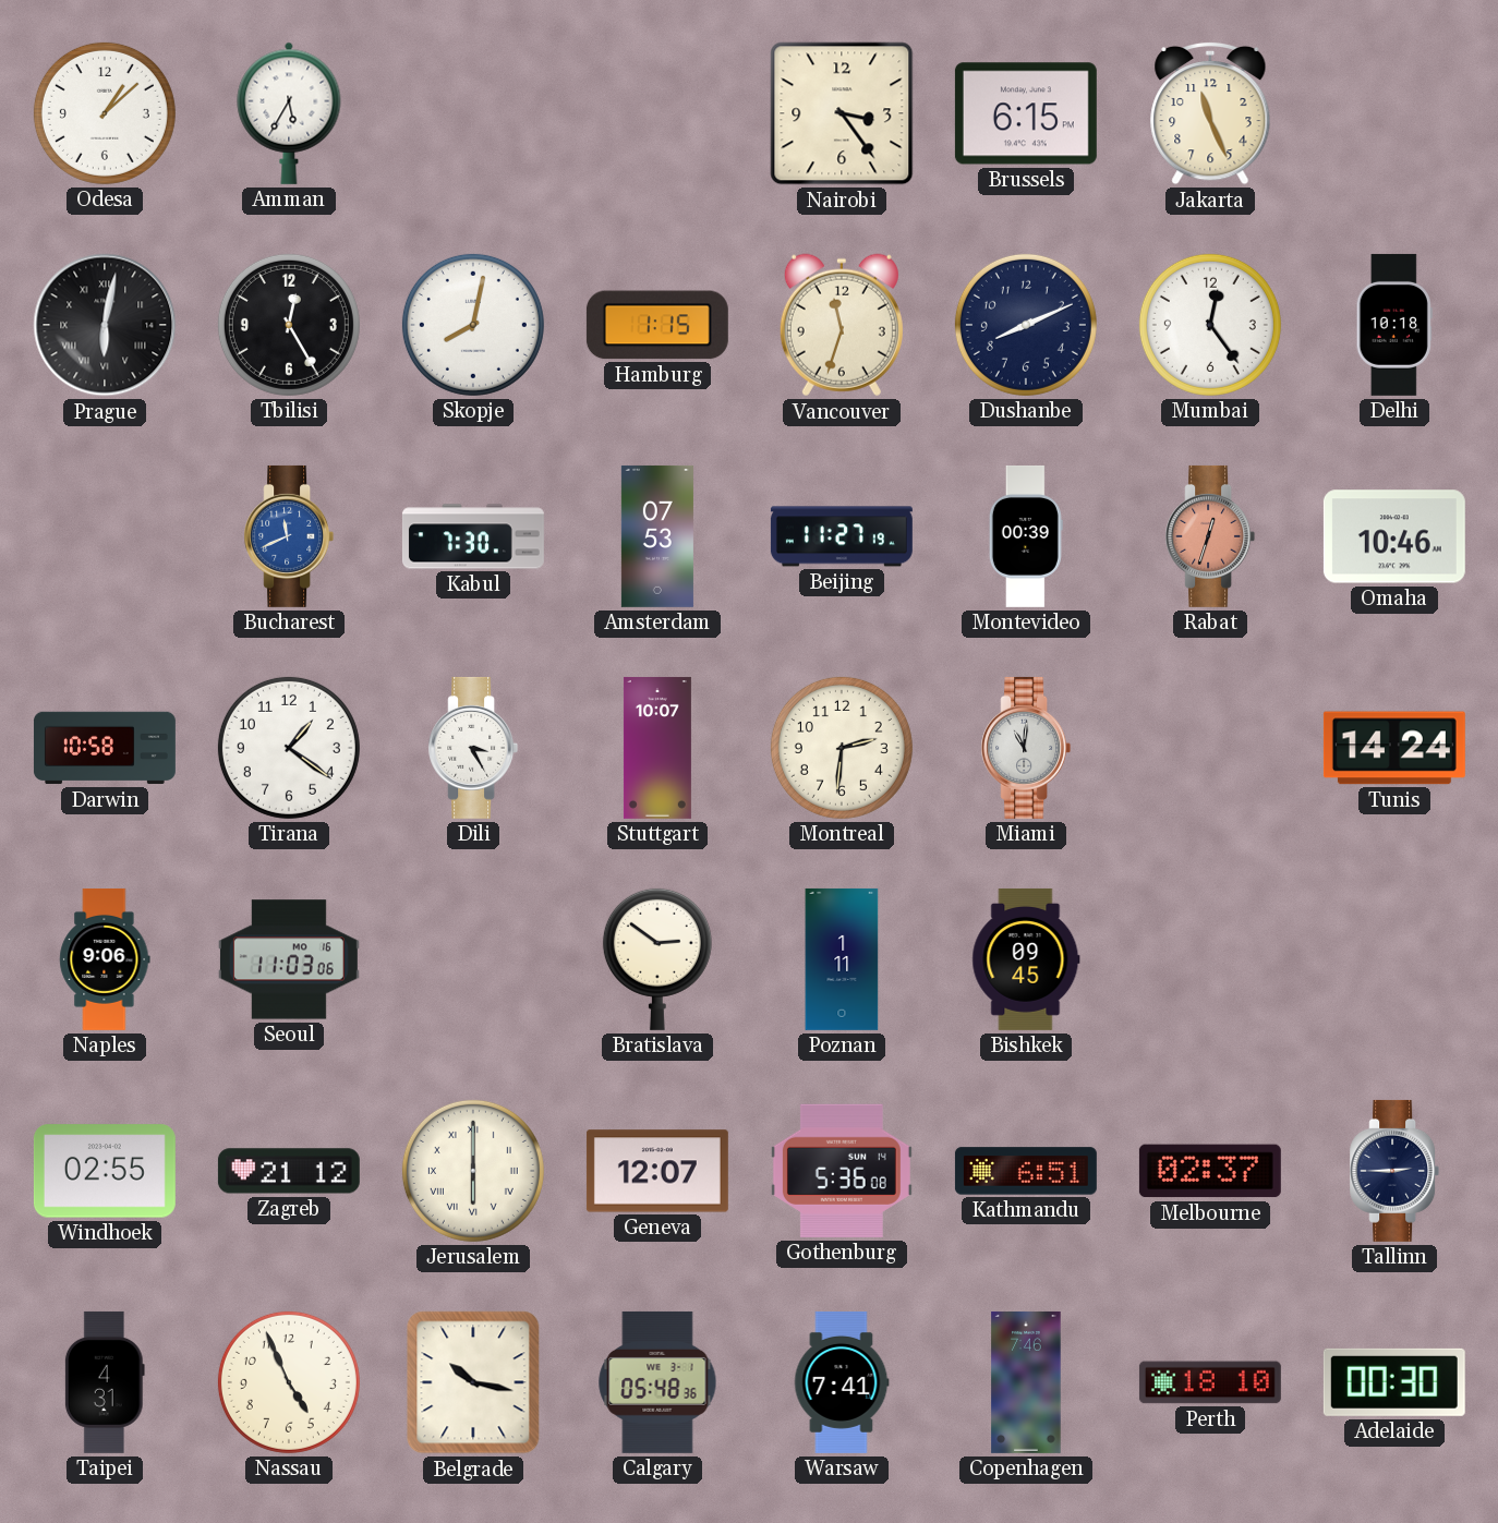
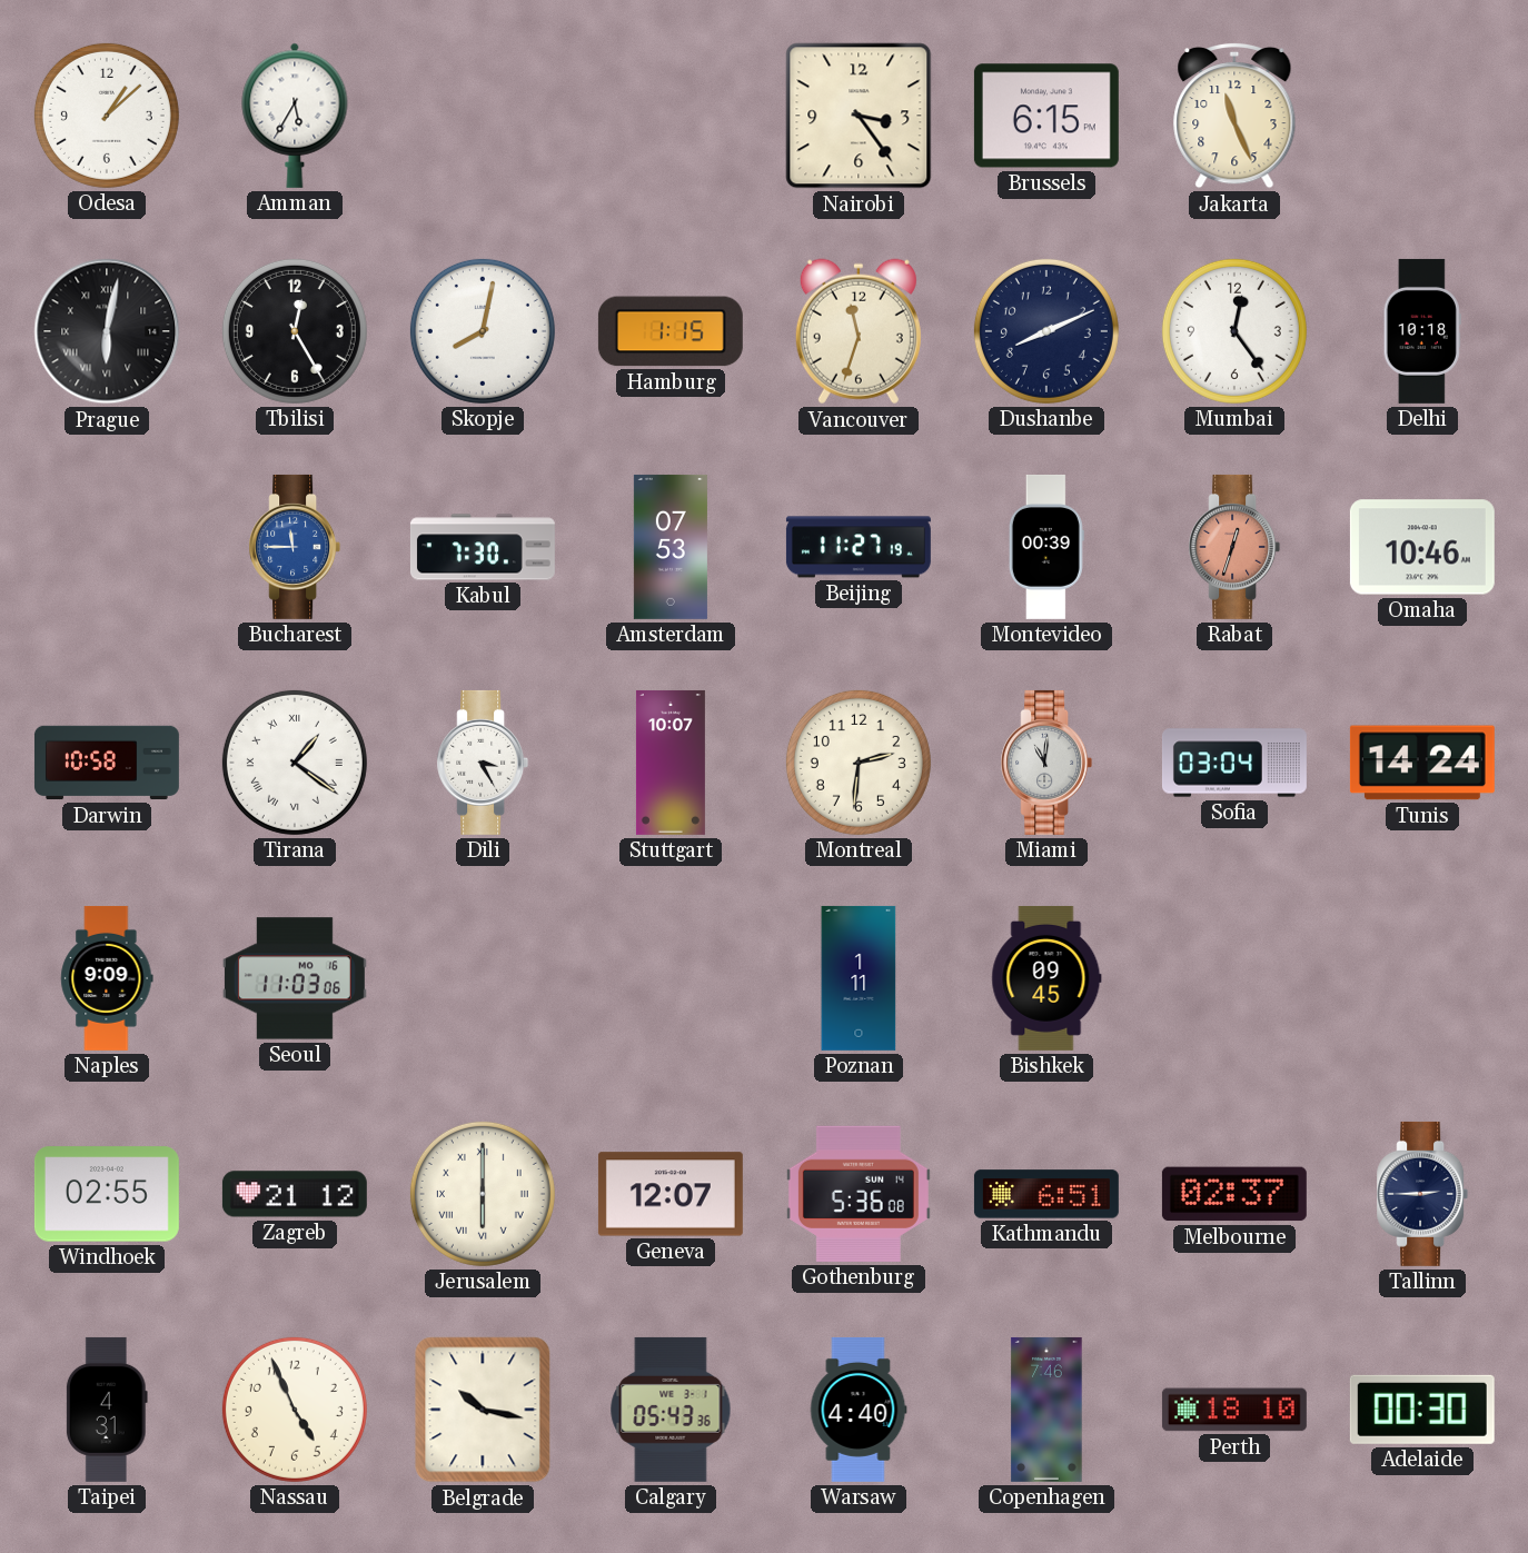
Bucharest: 11:41 -> 11:45
Tirana numerals: Arabic -> Roman
Sofia: none -> 03:04
Naples: 9:06 -> 9:09
Bratislava: 2:51 -> none
Calgary: 05:48 -> 05:43
Warsaw: 7:41 -> 4:40
